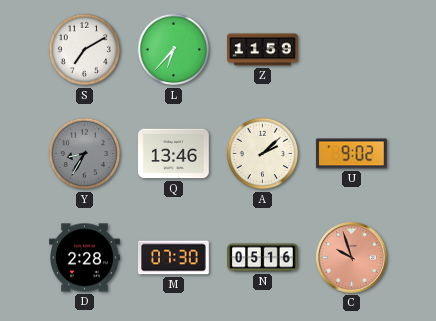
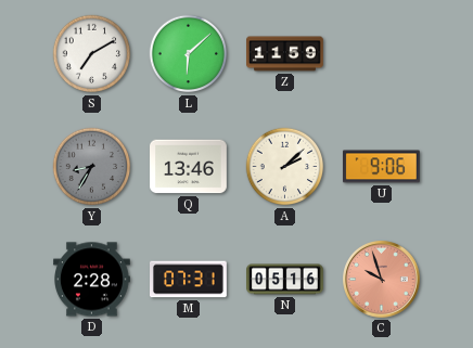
L: 6:37 -> 6:08
U: 9:02 -> 9:06
M: 07:30 -> 07:31
